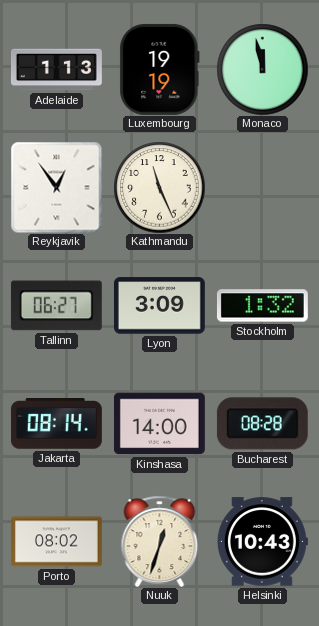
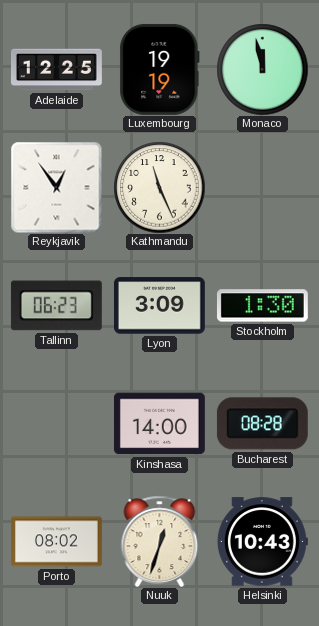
Adelaide: 1:13 -> 12:25
Tallinn: 06:27 -> 06:23
Stockholm: 1:32 -> 1:30
Jakarta: 08:14 -> none
